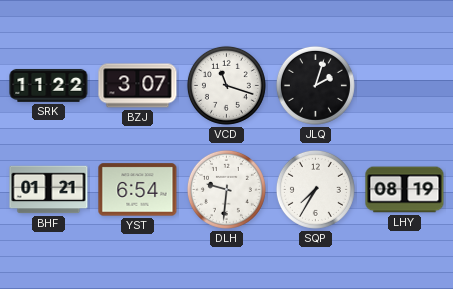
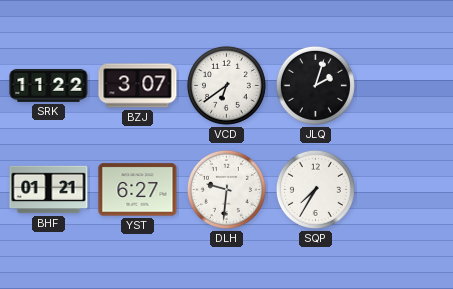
VCD: 11:18 -> 6:39
YST: 6:54 -> 6:27
LHY: 08:19 -> none
